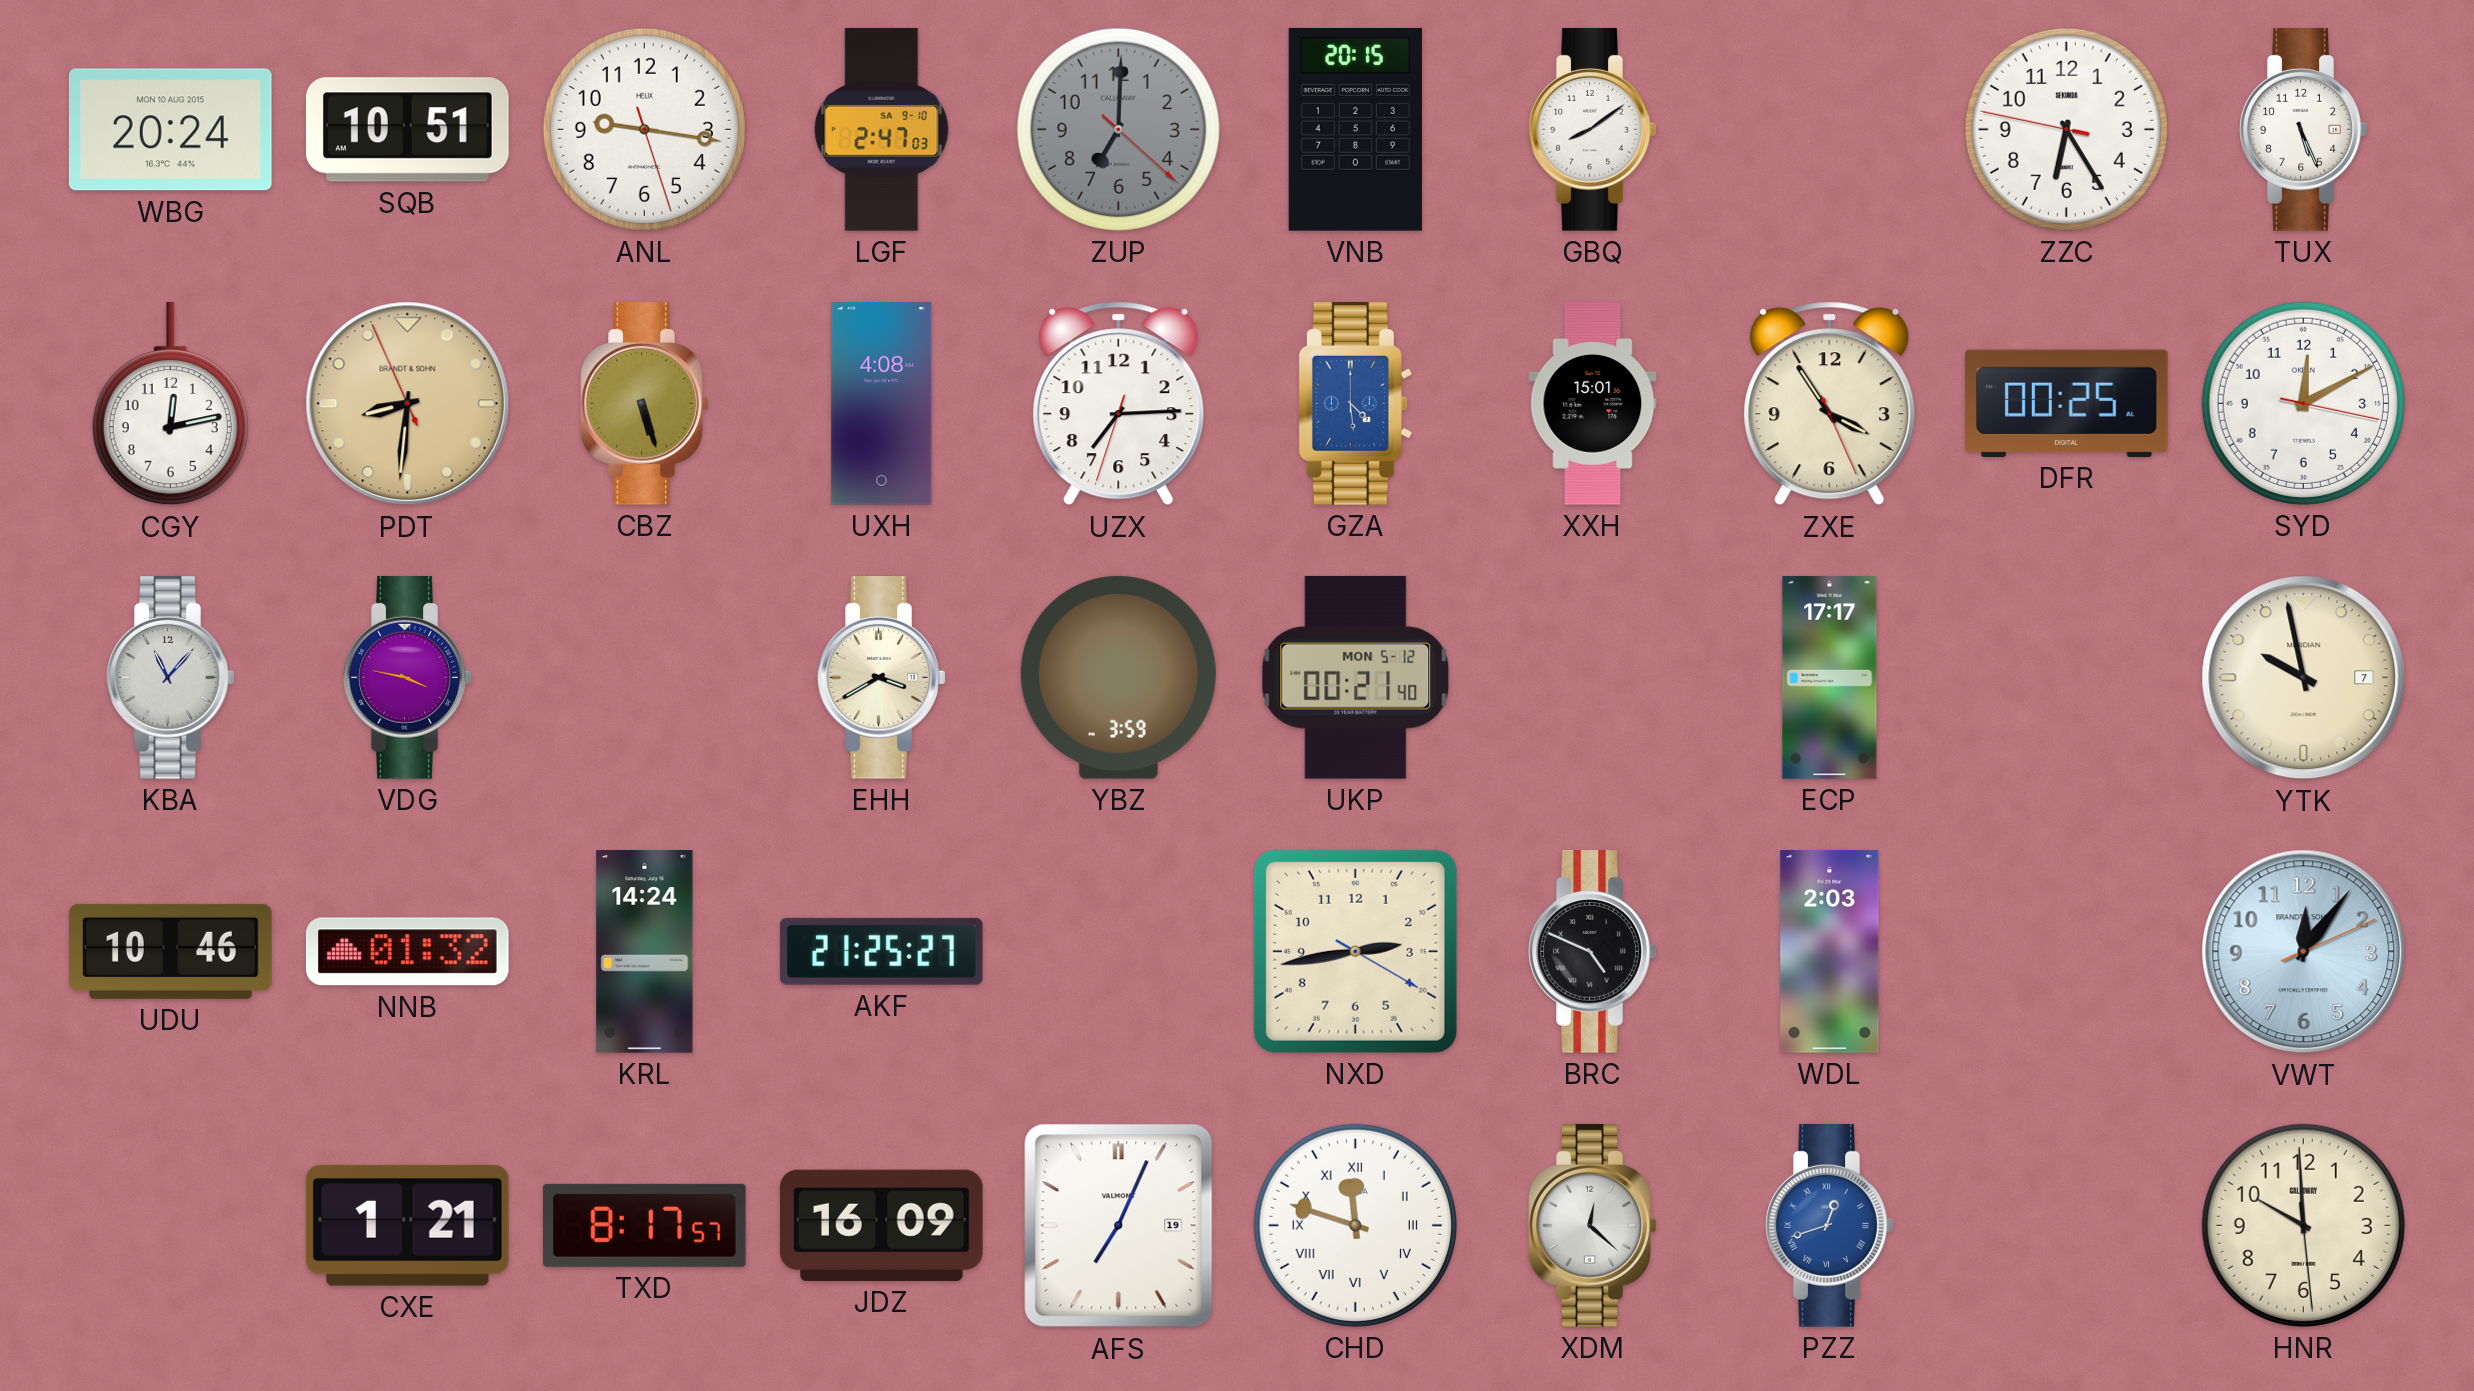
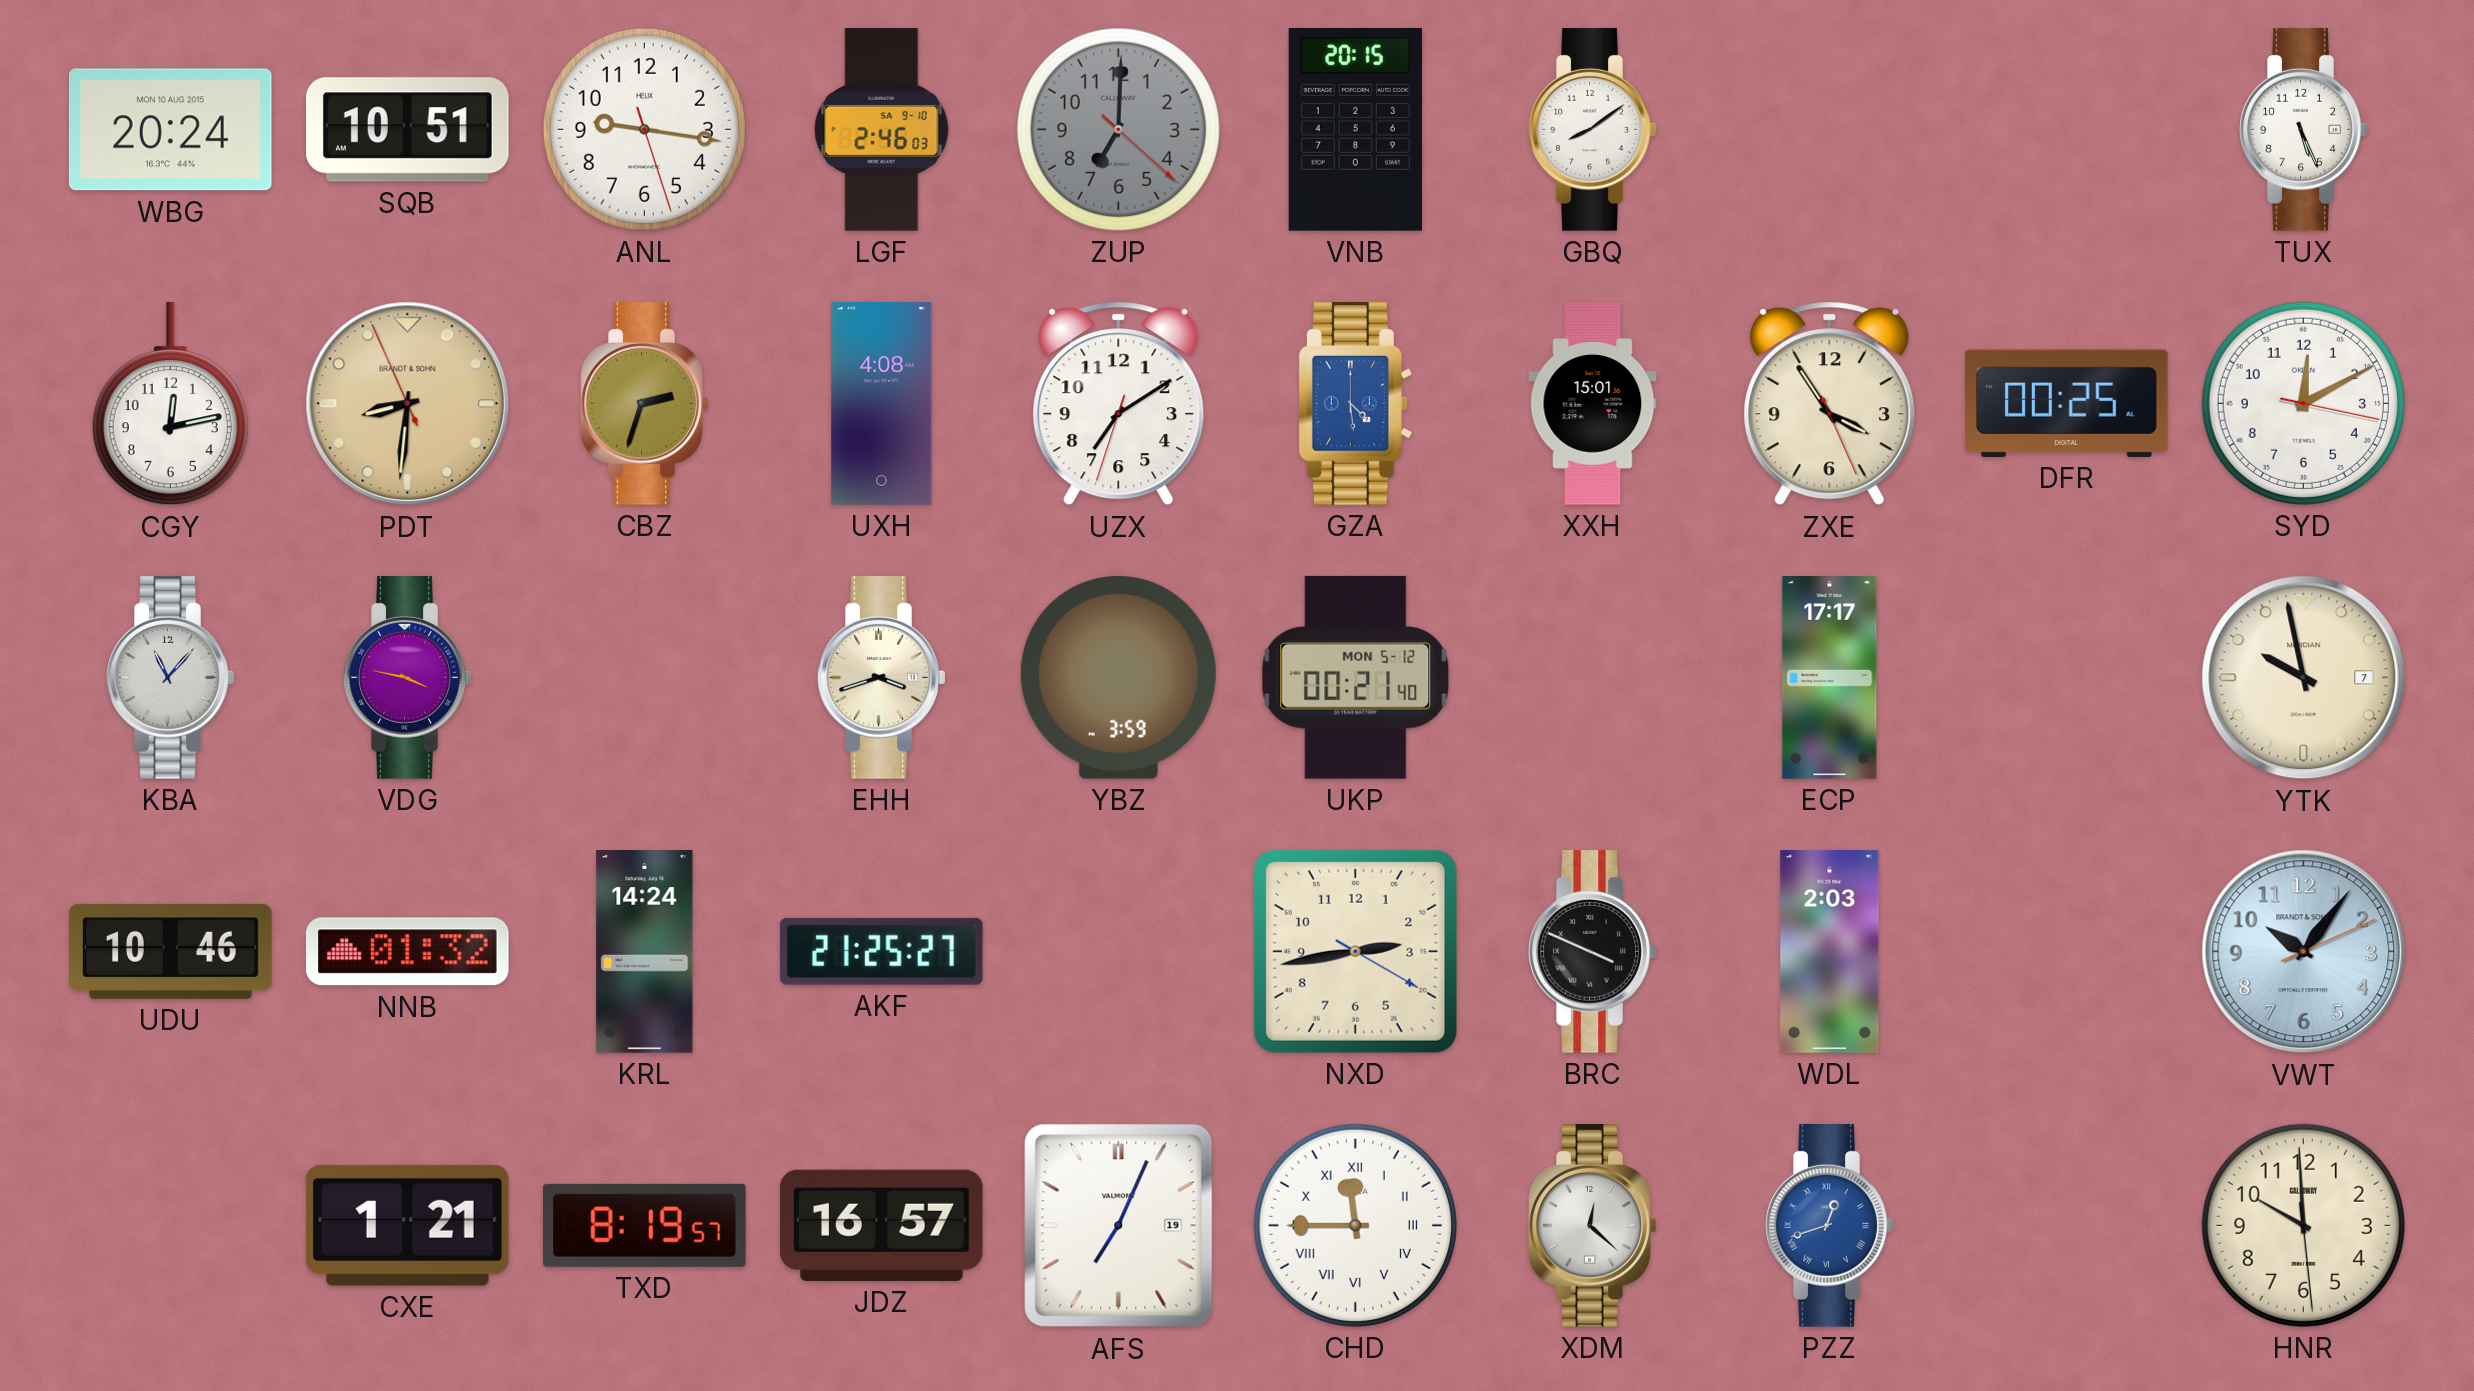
LGF: 2:47 -> 2:46
ZZC: 6:24 -> none
CBZ: 5:27 -> 2:33
UZX: 7:14 -> 7:09
EHH: 3:40 -> 3:42
BRC: 4:49 -> 3:49
VWT: 12:06 -> 10:06
TXD: 8:17 -> 8:19
JDZ: 16:09 -> 16:57
CHD: 11:48 -> 11:45
